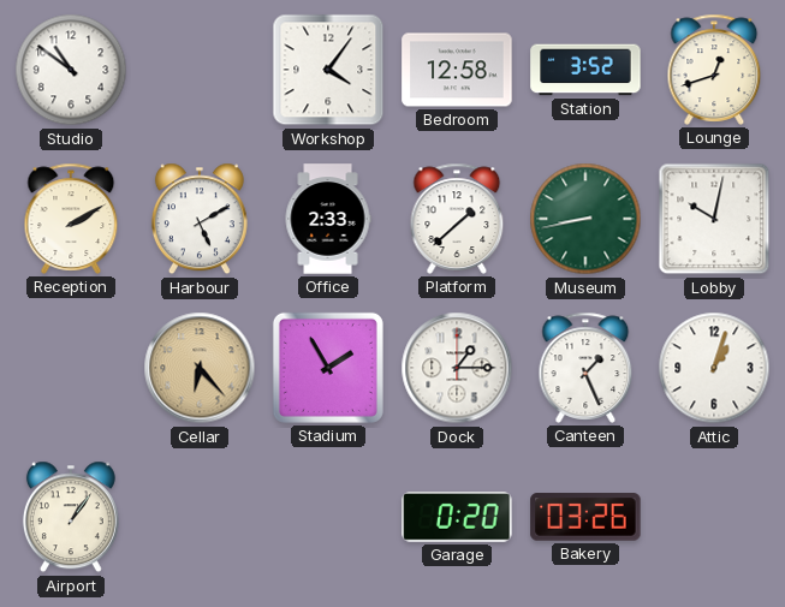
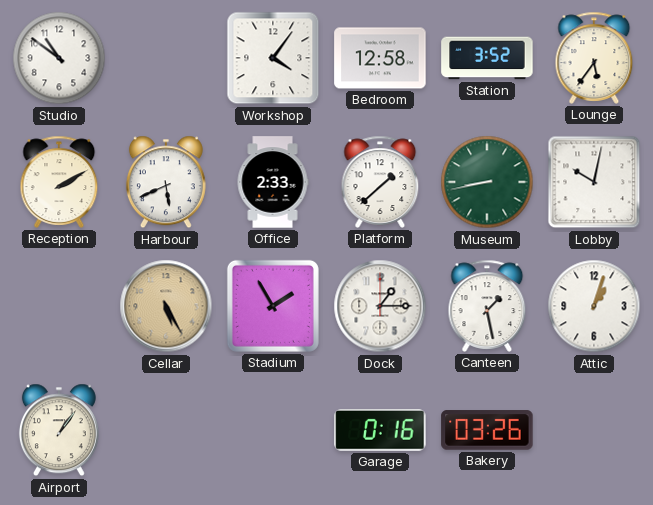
Lounge: 12:42 -> 5:36
Harbour: 5:10 -> 5:41
Cellar: 6:23 -> 5:25
Canteen: 1:26 -> 1:28
Garage: 0:20 -> 0:16
